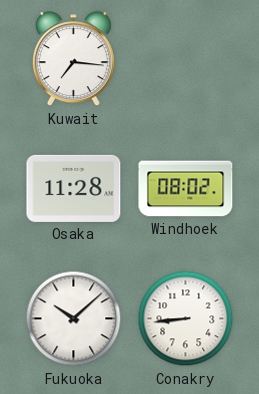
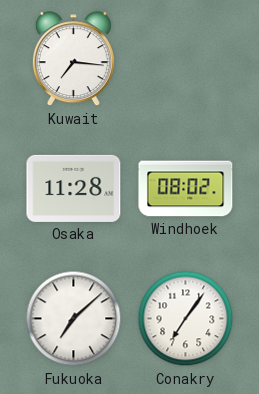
Fukuoka: 10:08 -> 7:08
Conakry: 8:44 -> 7:06
